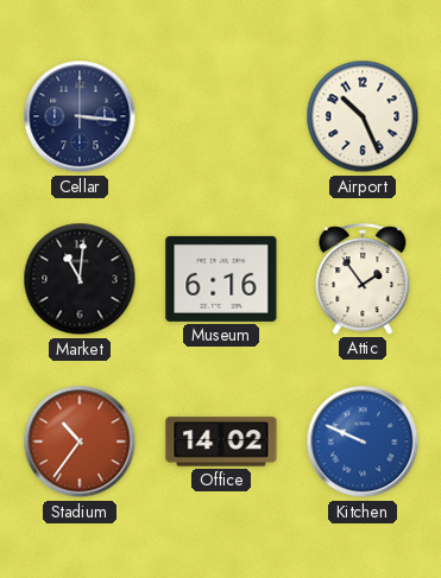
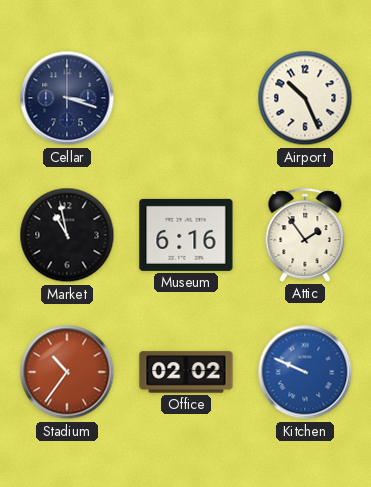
Cellar: 3:16 -> 3:18
Market: 11:01 -> 10:58
Office: 14:02 -> 02:02
